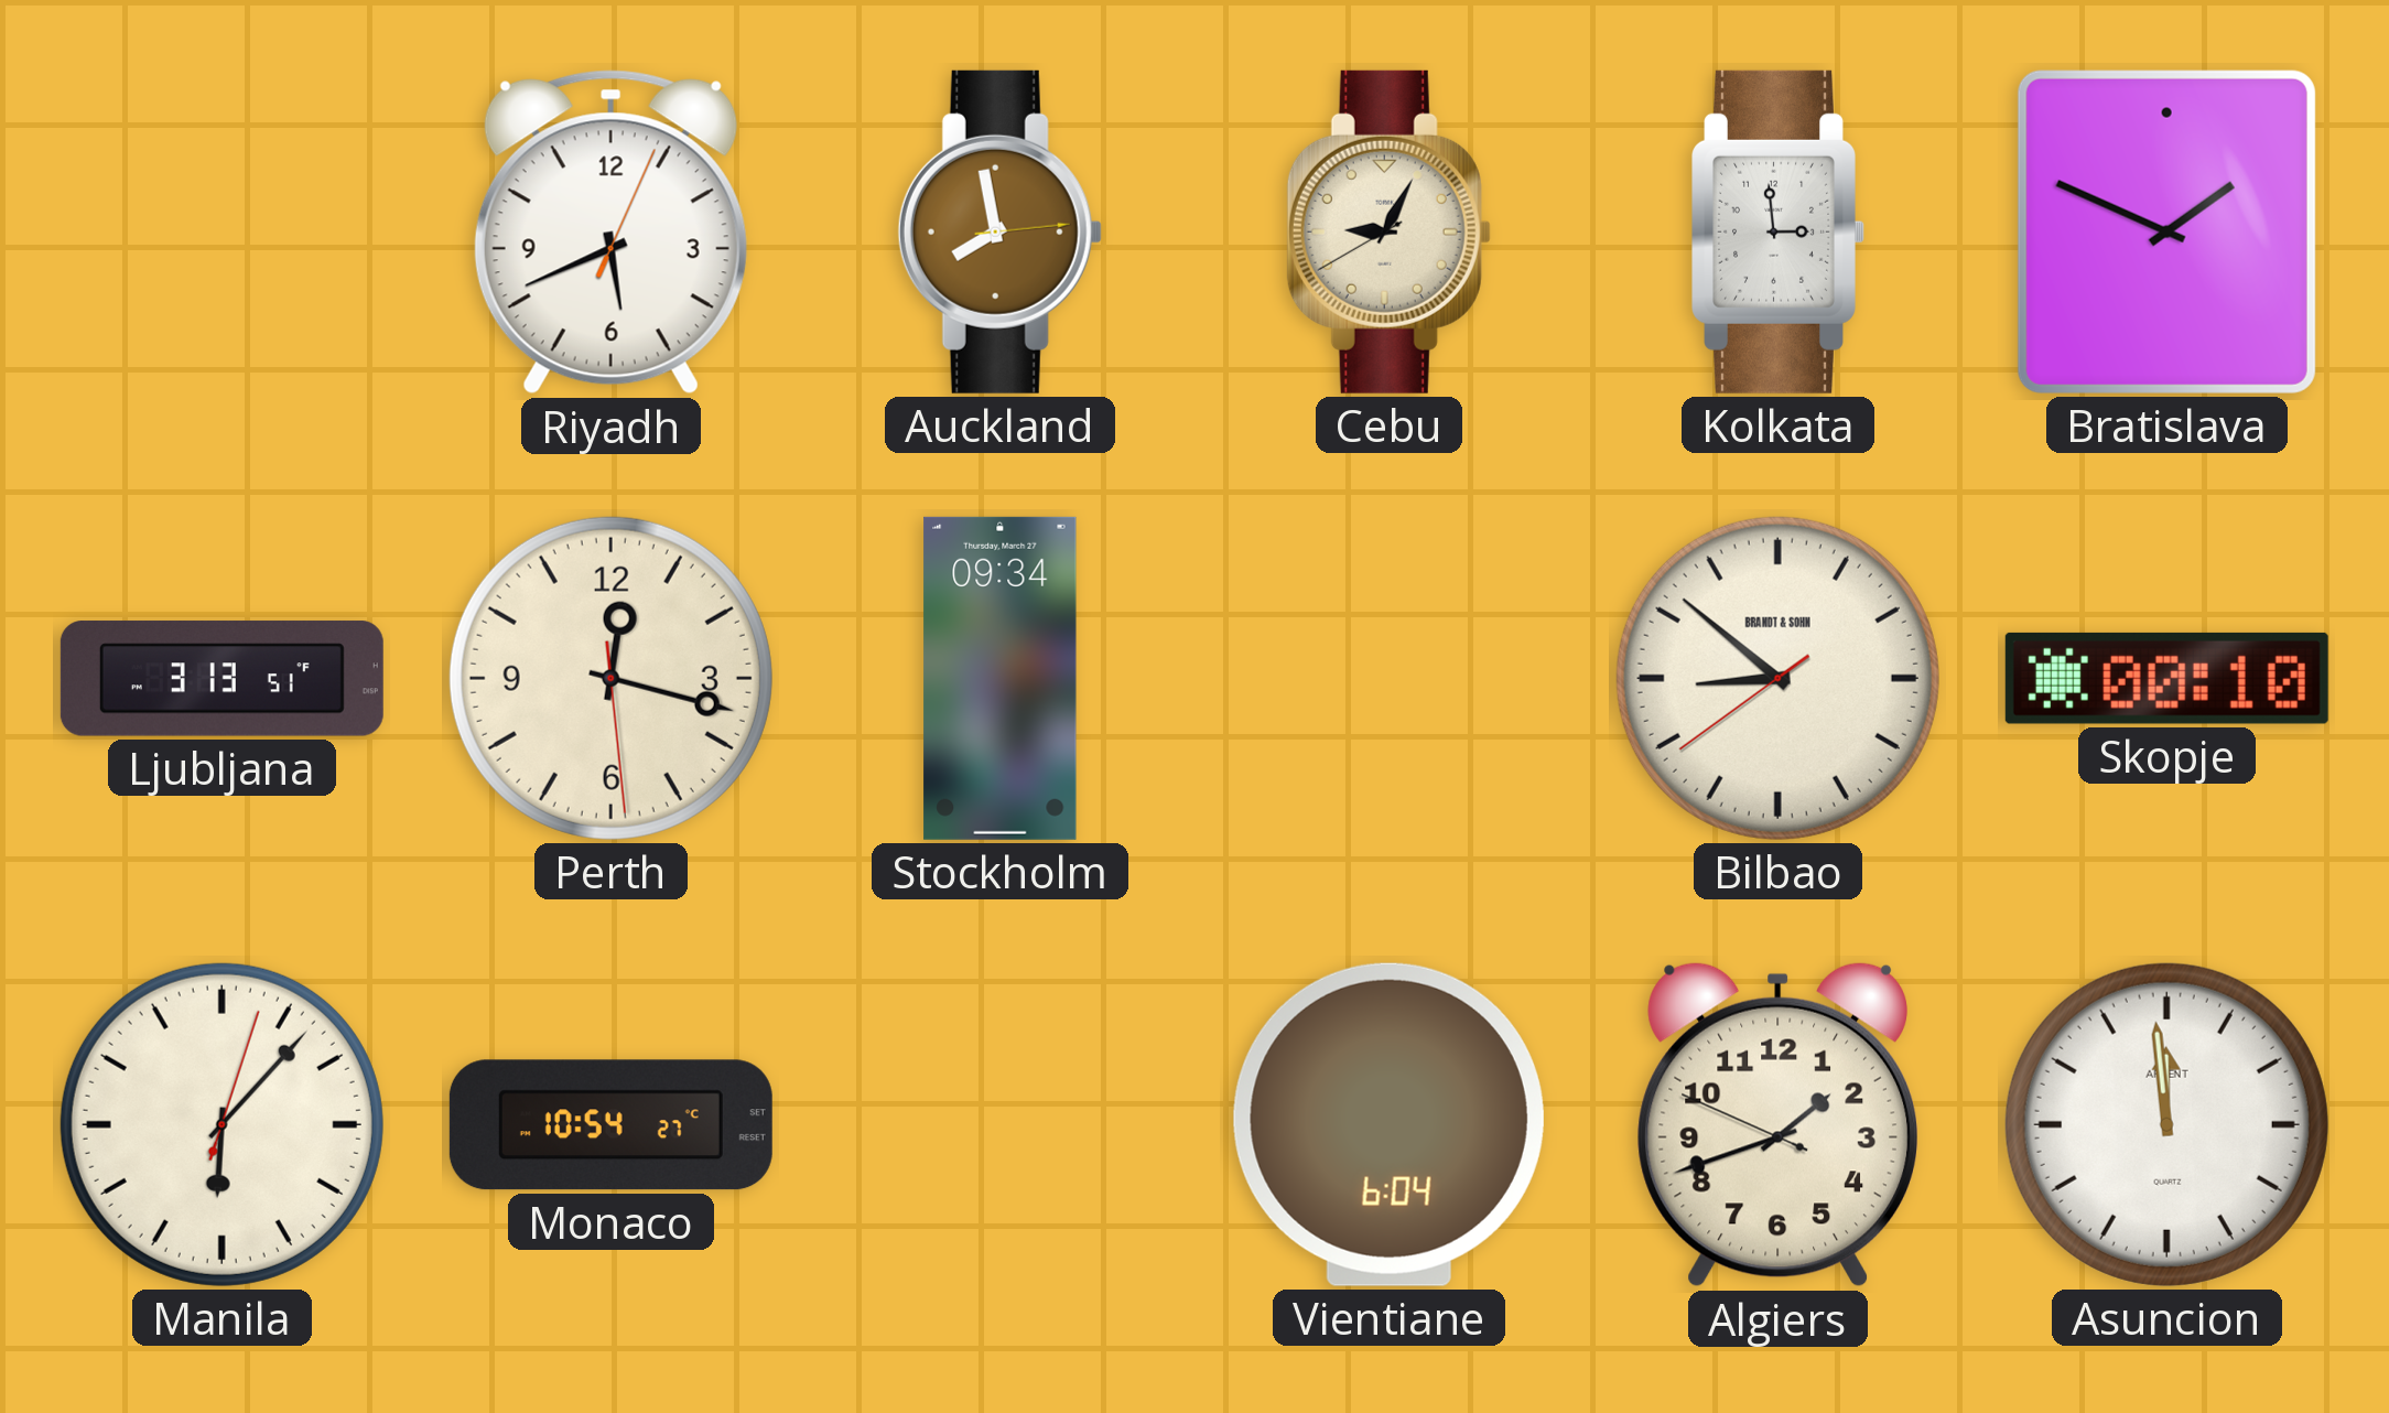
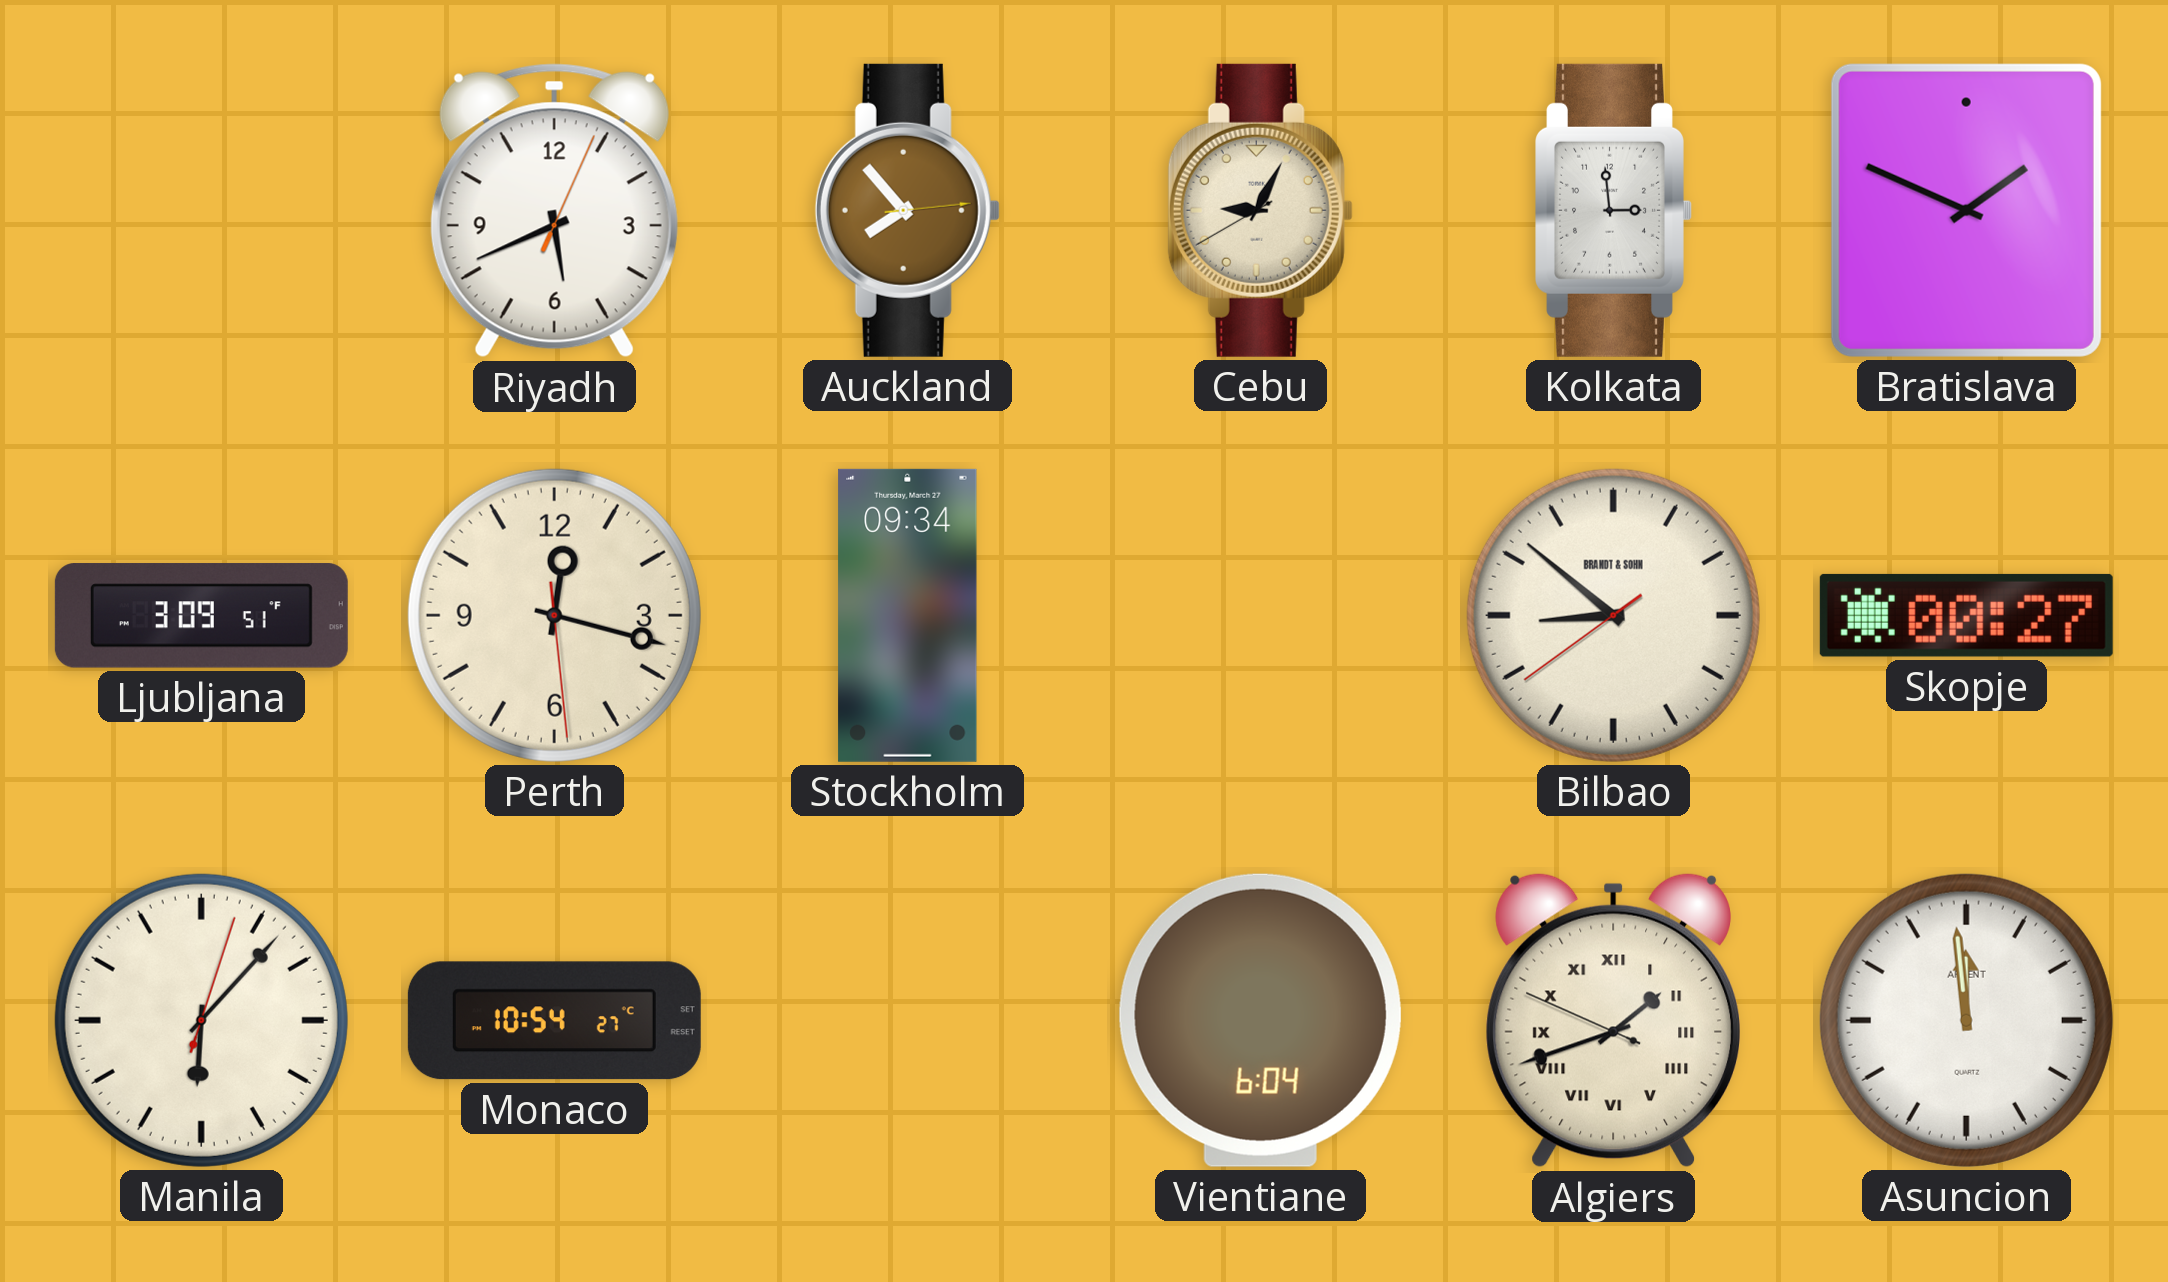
Auckland: 7:58 -> 7:53
Ljubljana: 3:13 -> 3:09
Skopje: 00:10 -> 00:27
Algiers numerals: Arabic -> Roman
